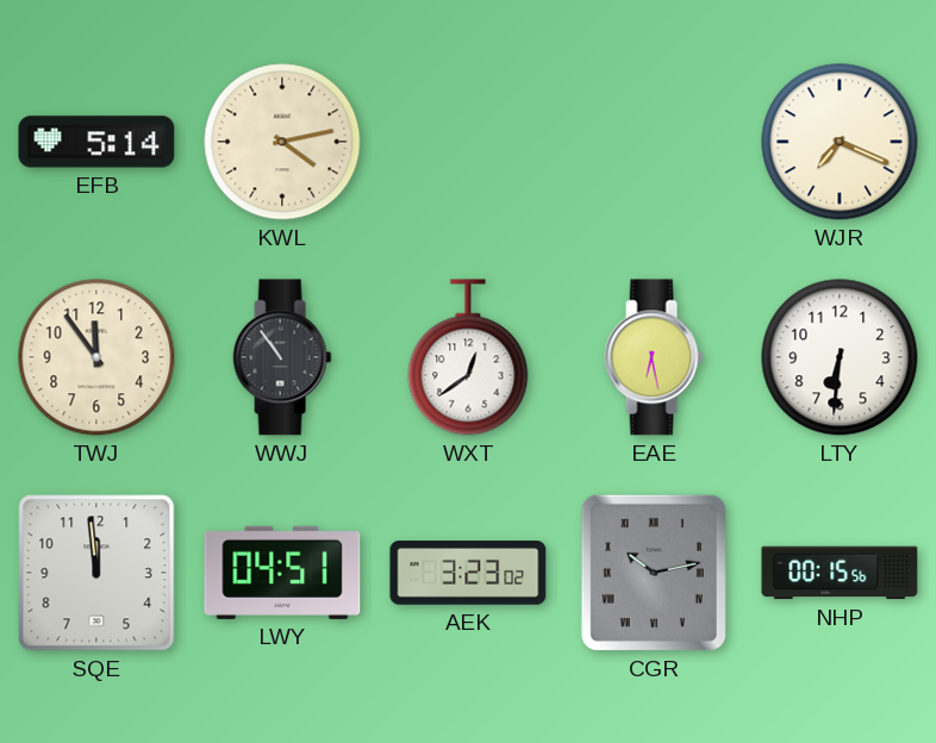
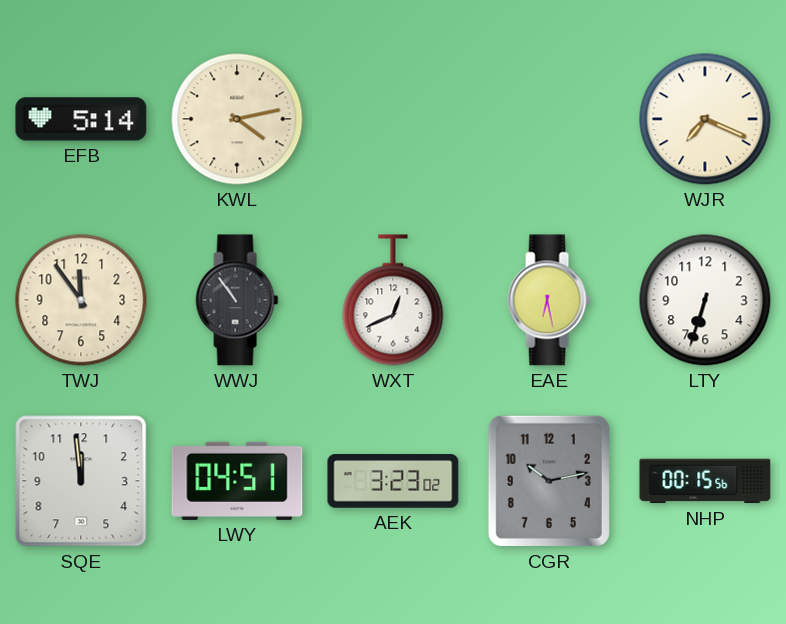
WXT: 12:39 -> 12:41
LTY: 6:31 -> 6:33
CGR numerals: Roman -> Arabic
